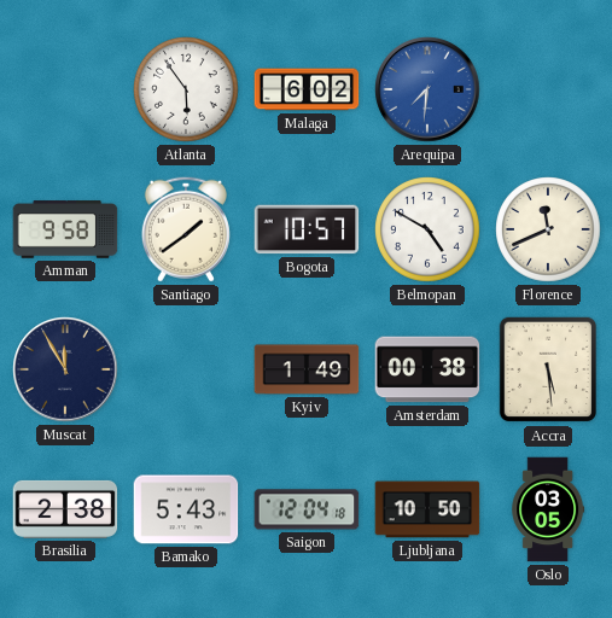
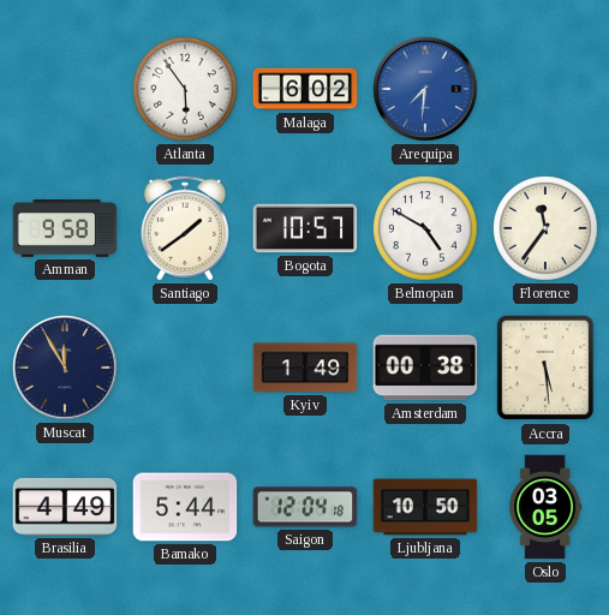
Florence: 11:41 -> 11:36
Brasilia: 2:38 -> 4:49
Bamako: 5:43 -> 5:44
